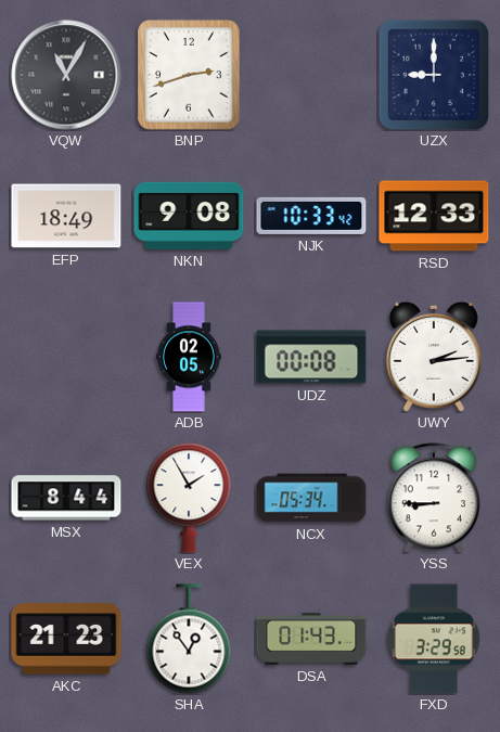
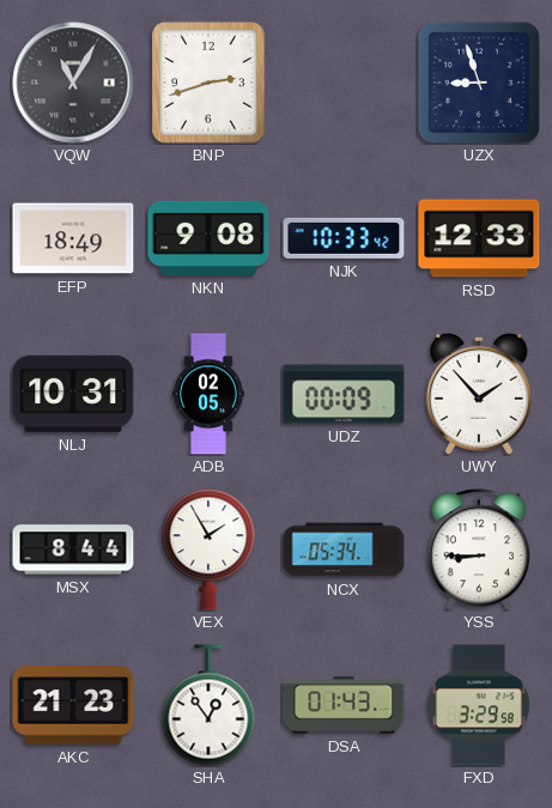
UZX: 9:00 -> 8:57
NLJ: none -> 10:31
UDZ: 00:08 -> 00:09
UWY: 2:14 -> 1:53
